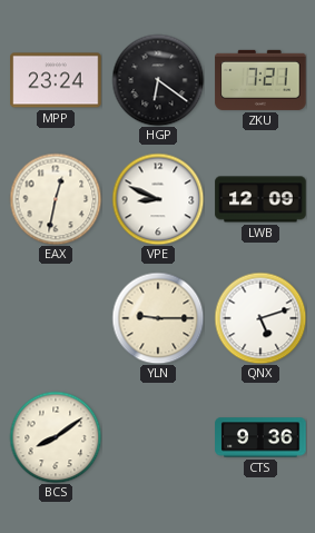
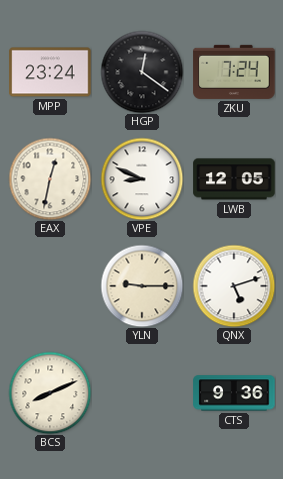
HGP: 6:21 -> 12:21
ZKU: 7:21 -> 7:24
LWB: 12:09 -> 12:05
BCS: 8:09 -> 8:11
